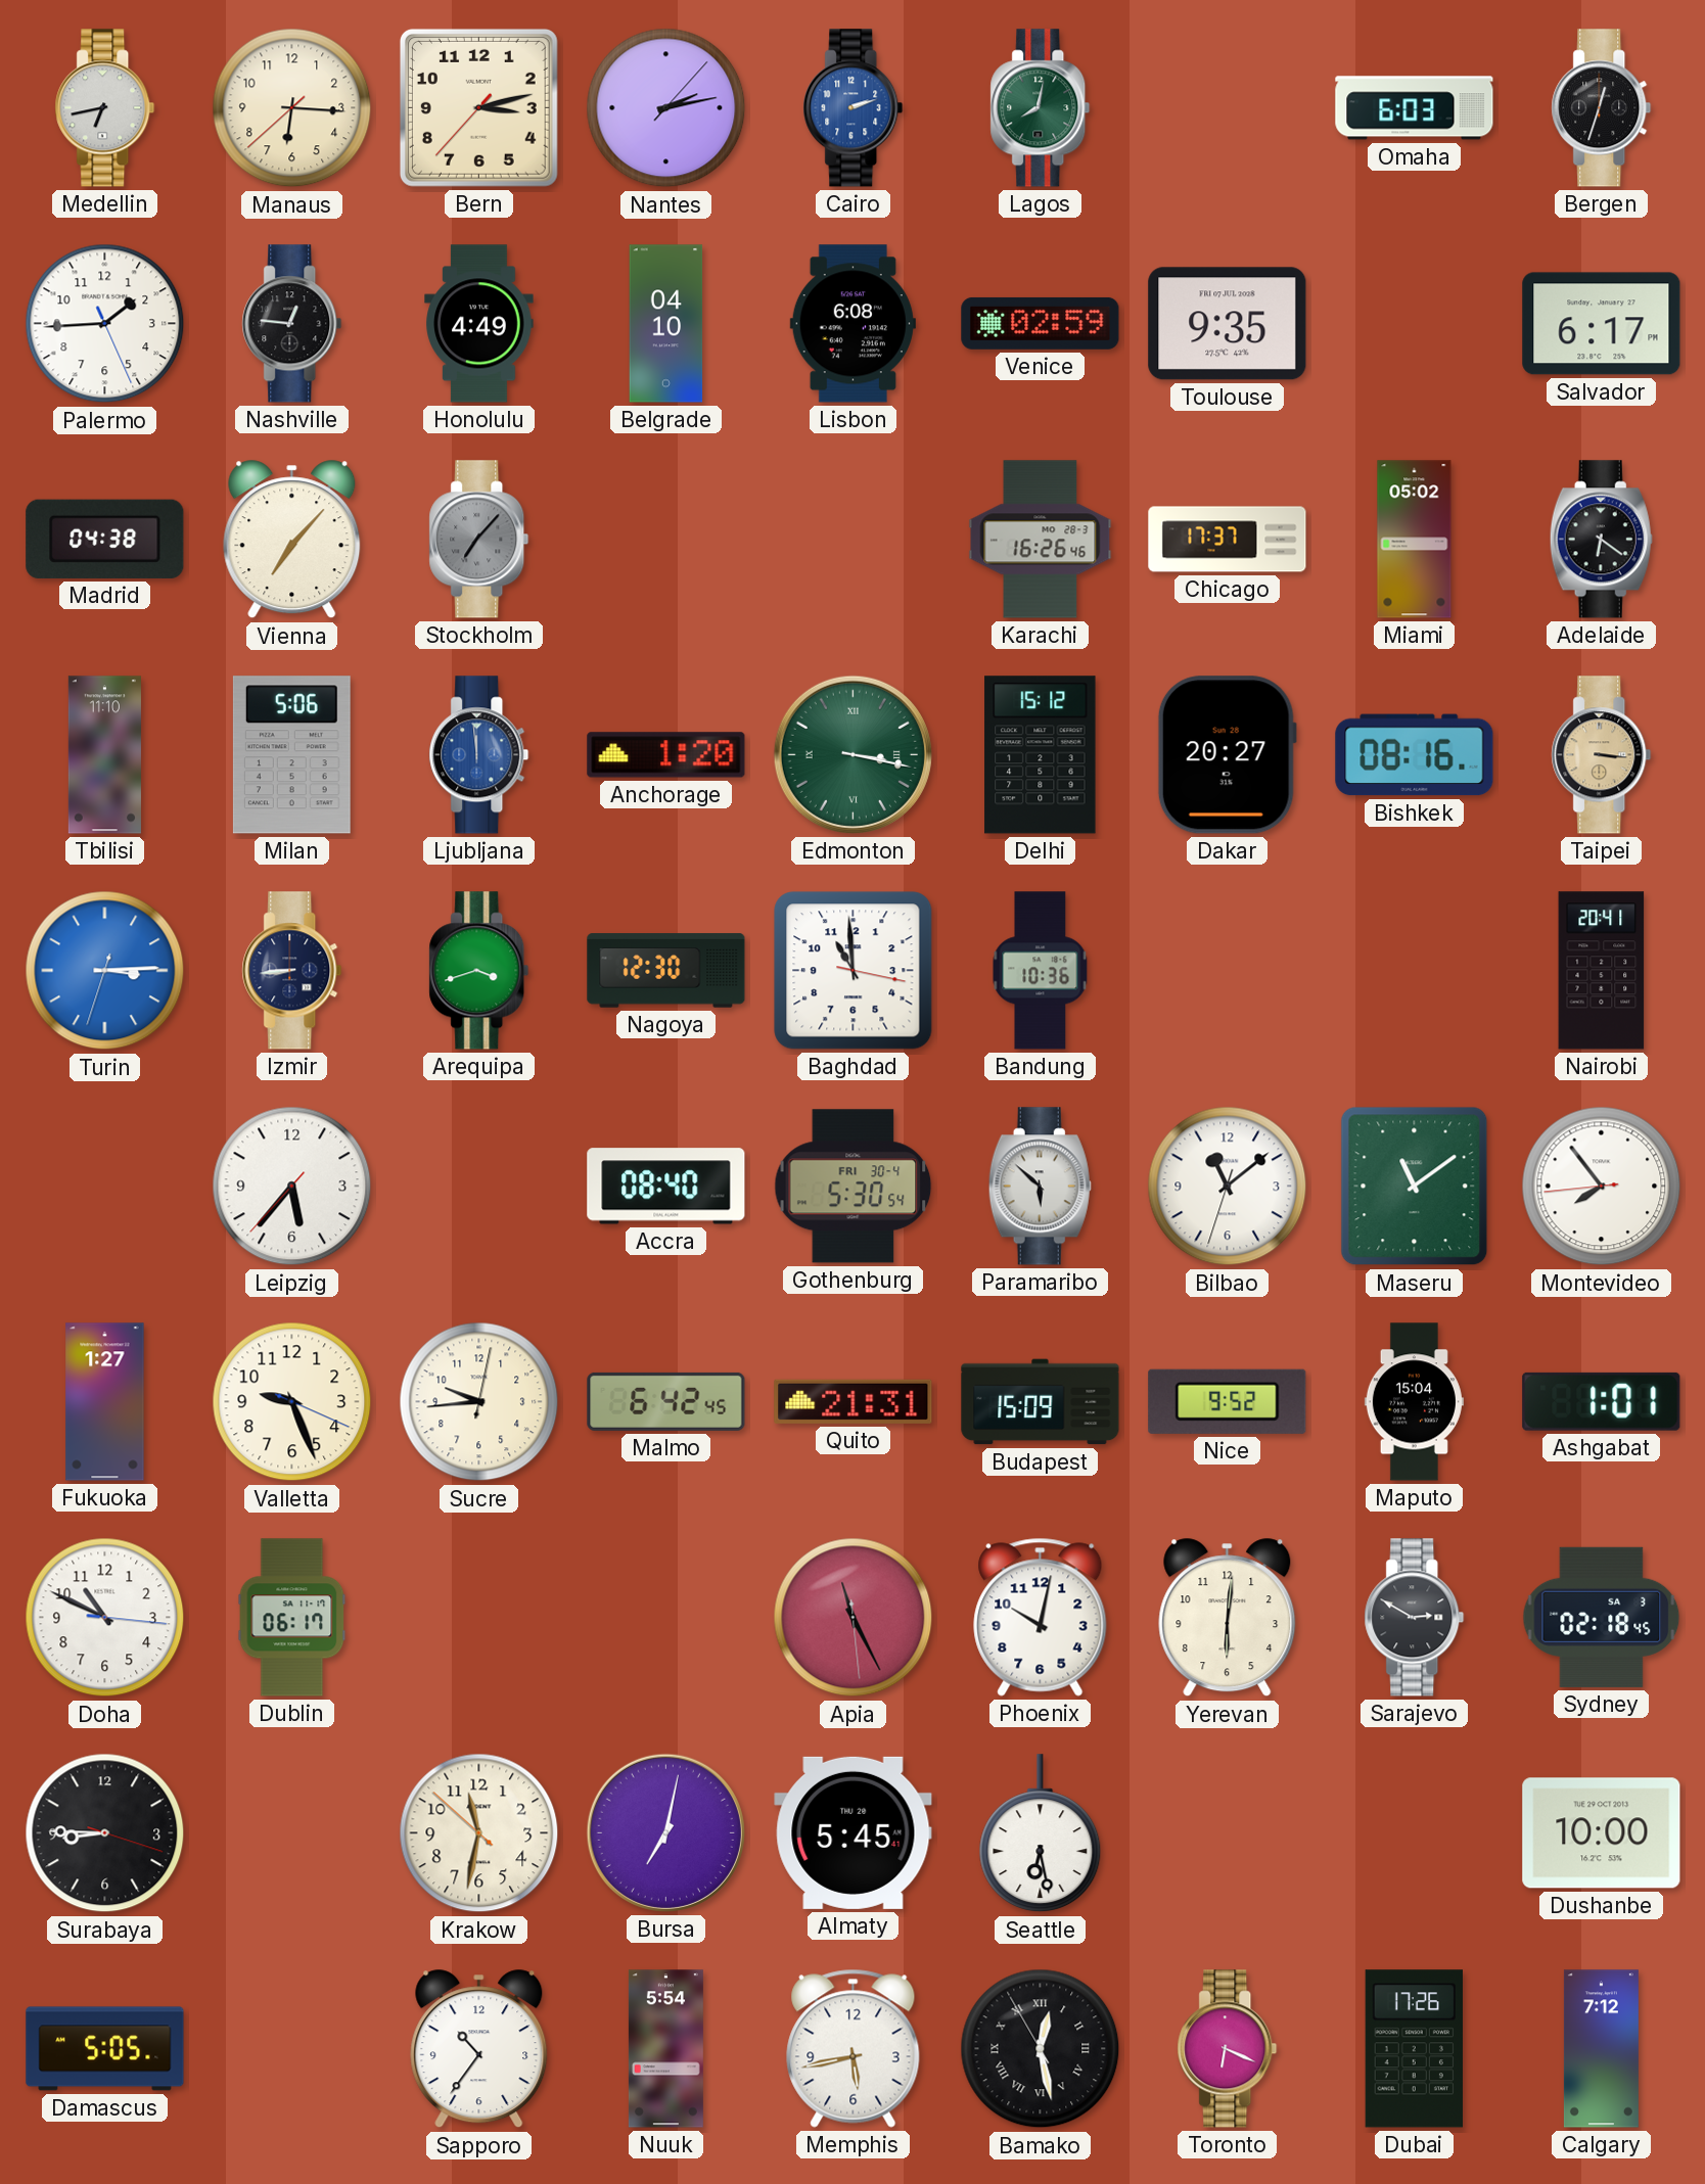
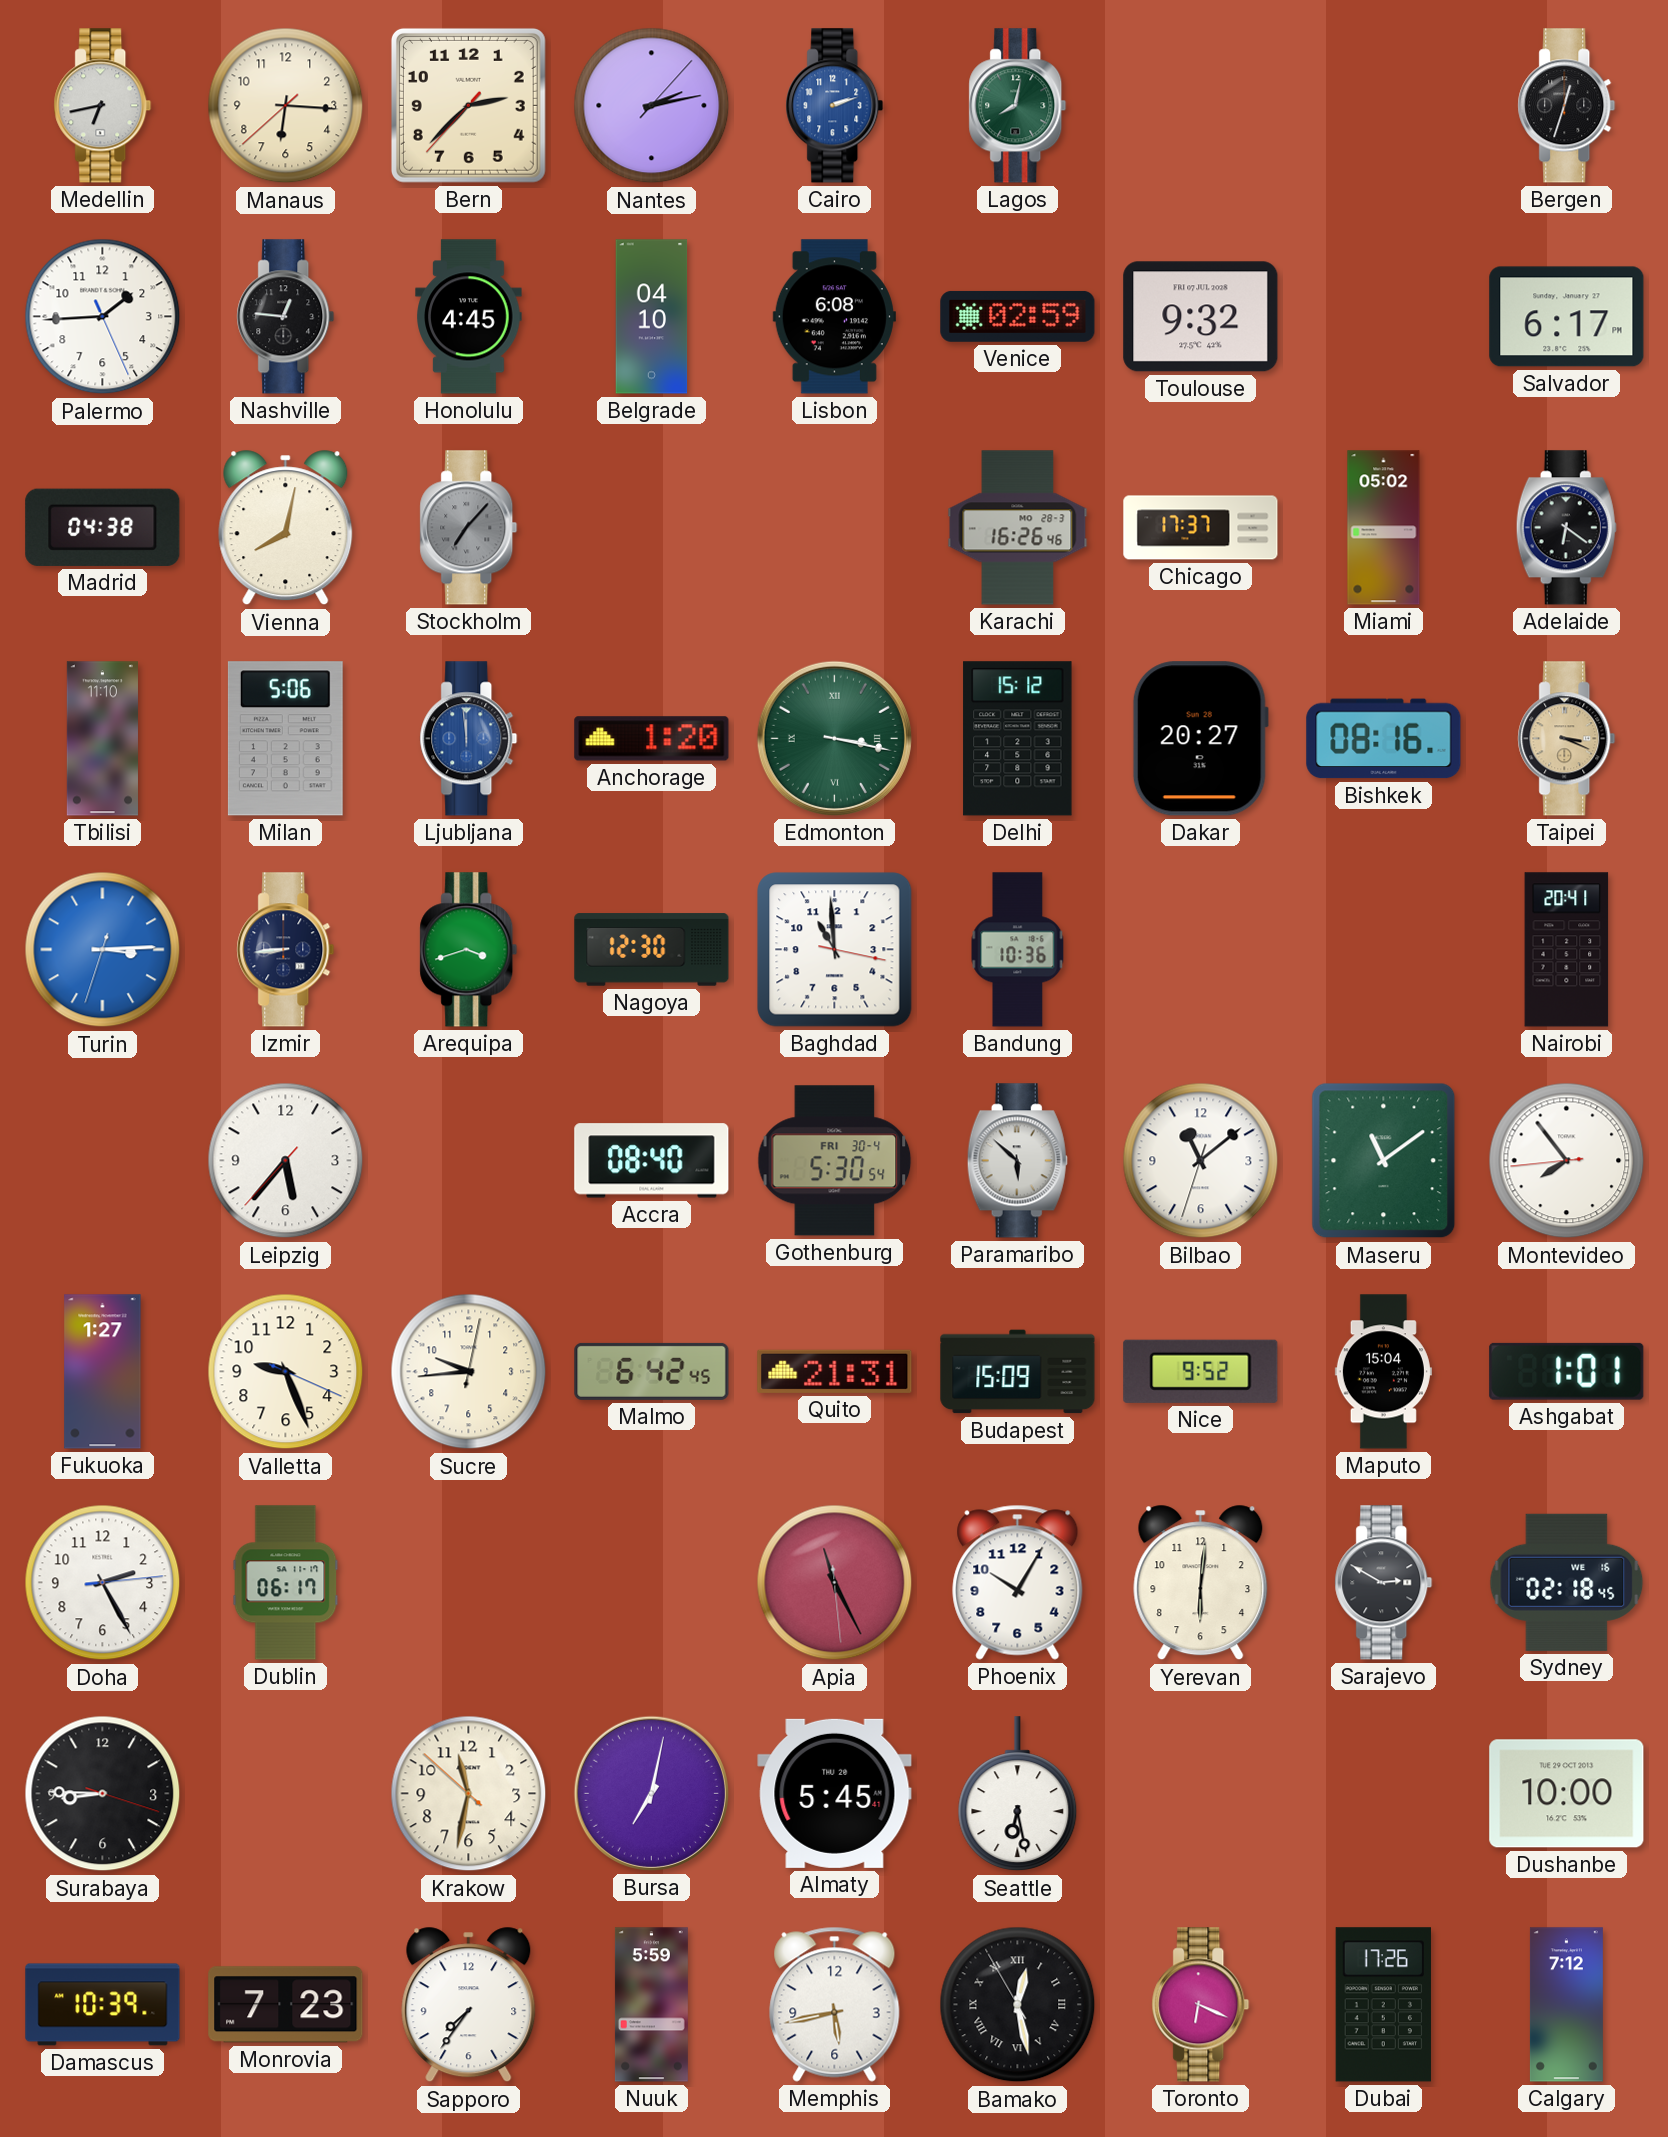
Bern: 3:12 -> 2:37
Omaha: 6:03 -> none
Honolulu: 4:49 -> 4:45
Toulouse: 9:35 -> 9:32
Vienna: 7:07 -> 8:02
Taipei: 3:16 -> 3:19
Doha: 10:49 -> 2:25
Phoenix: 10:02 -> 10:05
Sydney date: SA 3 -> WE 16
Damascus: 5:05 -> 10:39
Monrovia: none -> 7:23
Sapporo: 10:36 -> 7:36
Nuuk: 5:54 -> 5:59
